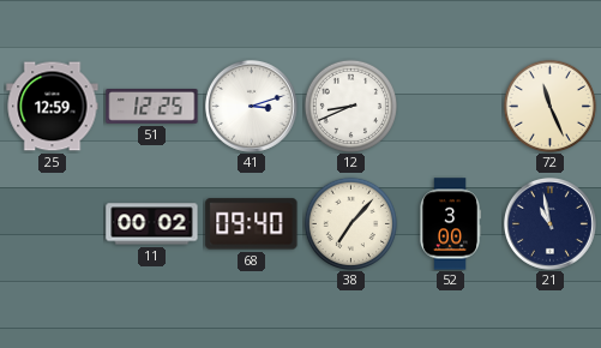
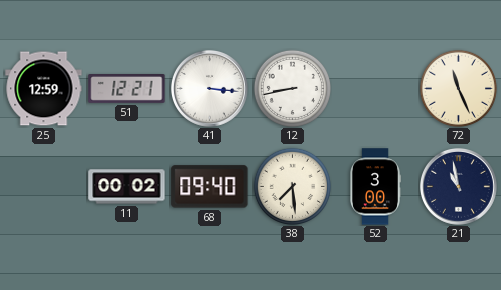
51: 12:25 -> 12:21
41: 3:12 -> 3:16
12: 8:41 -> 8:43
38: 7:07 -> 7:29
